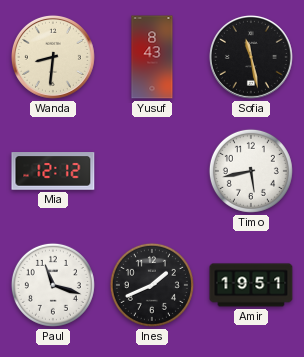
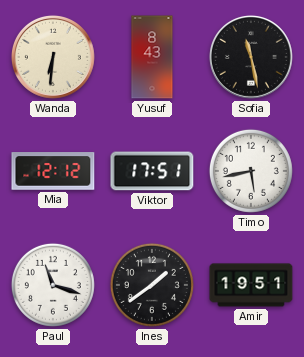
Wanda: 8:31 -> 6:31
Viktor: none -> 17:51
Ines: 1:41 -> 1:39
